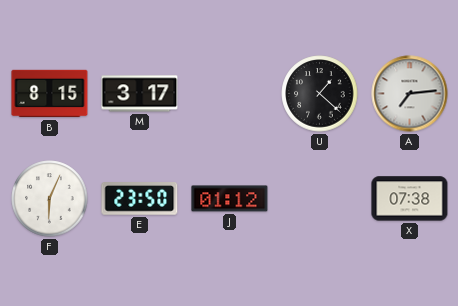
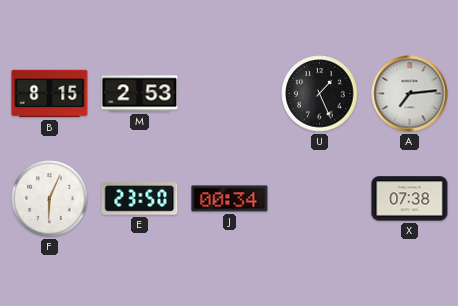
M: 3:17 -> 2:53
U: 1:22 -> 1:26
J: 01:12 -> 00:34
